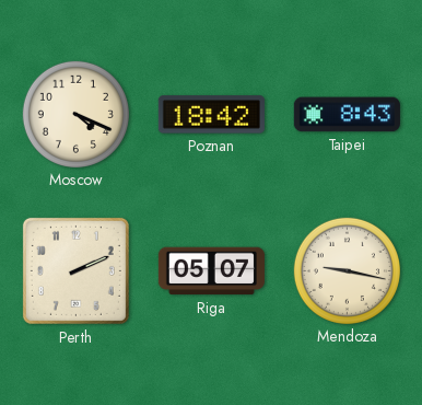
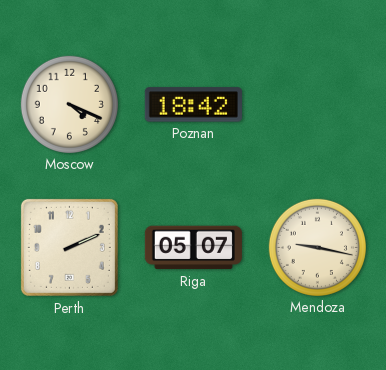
Taipei: 8:43 -> none
